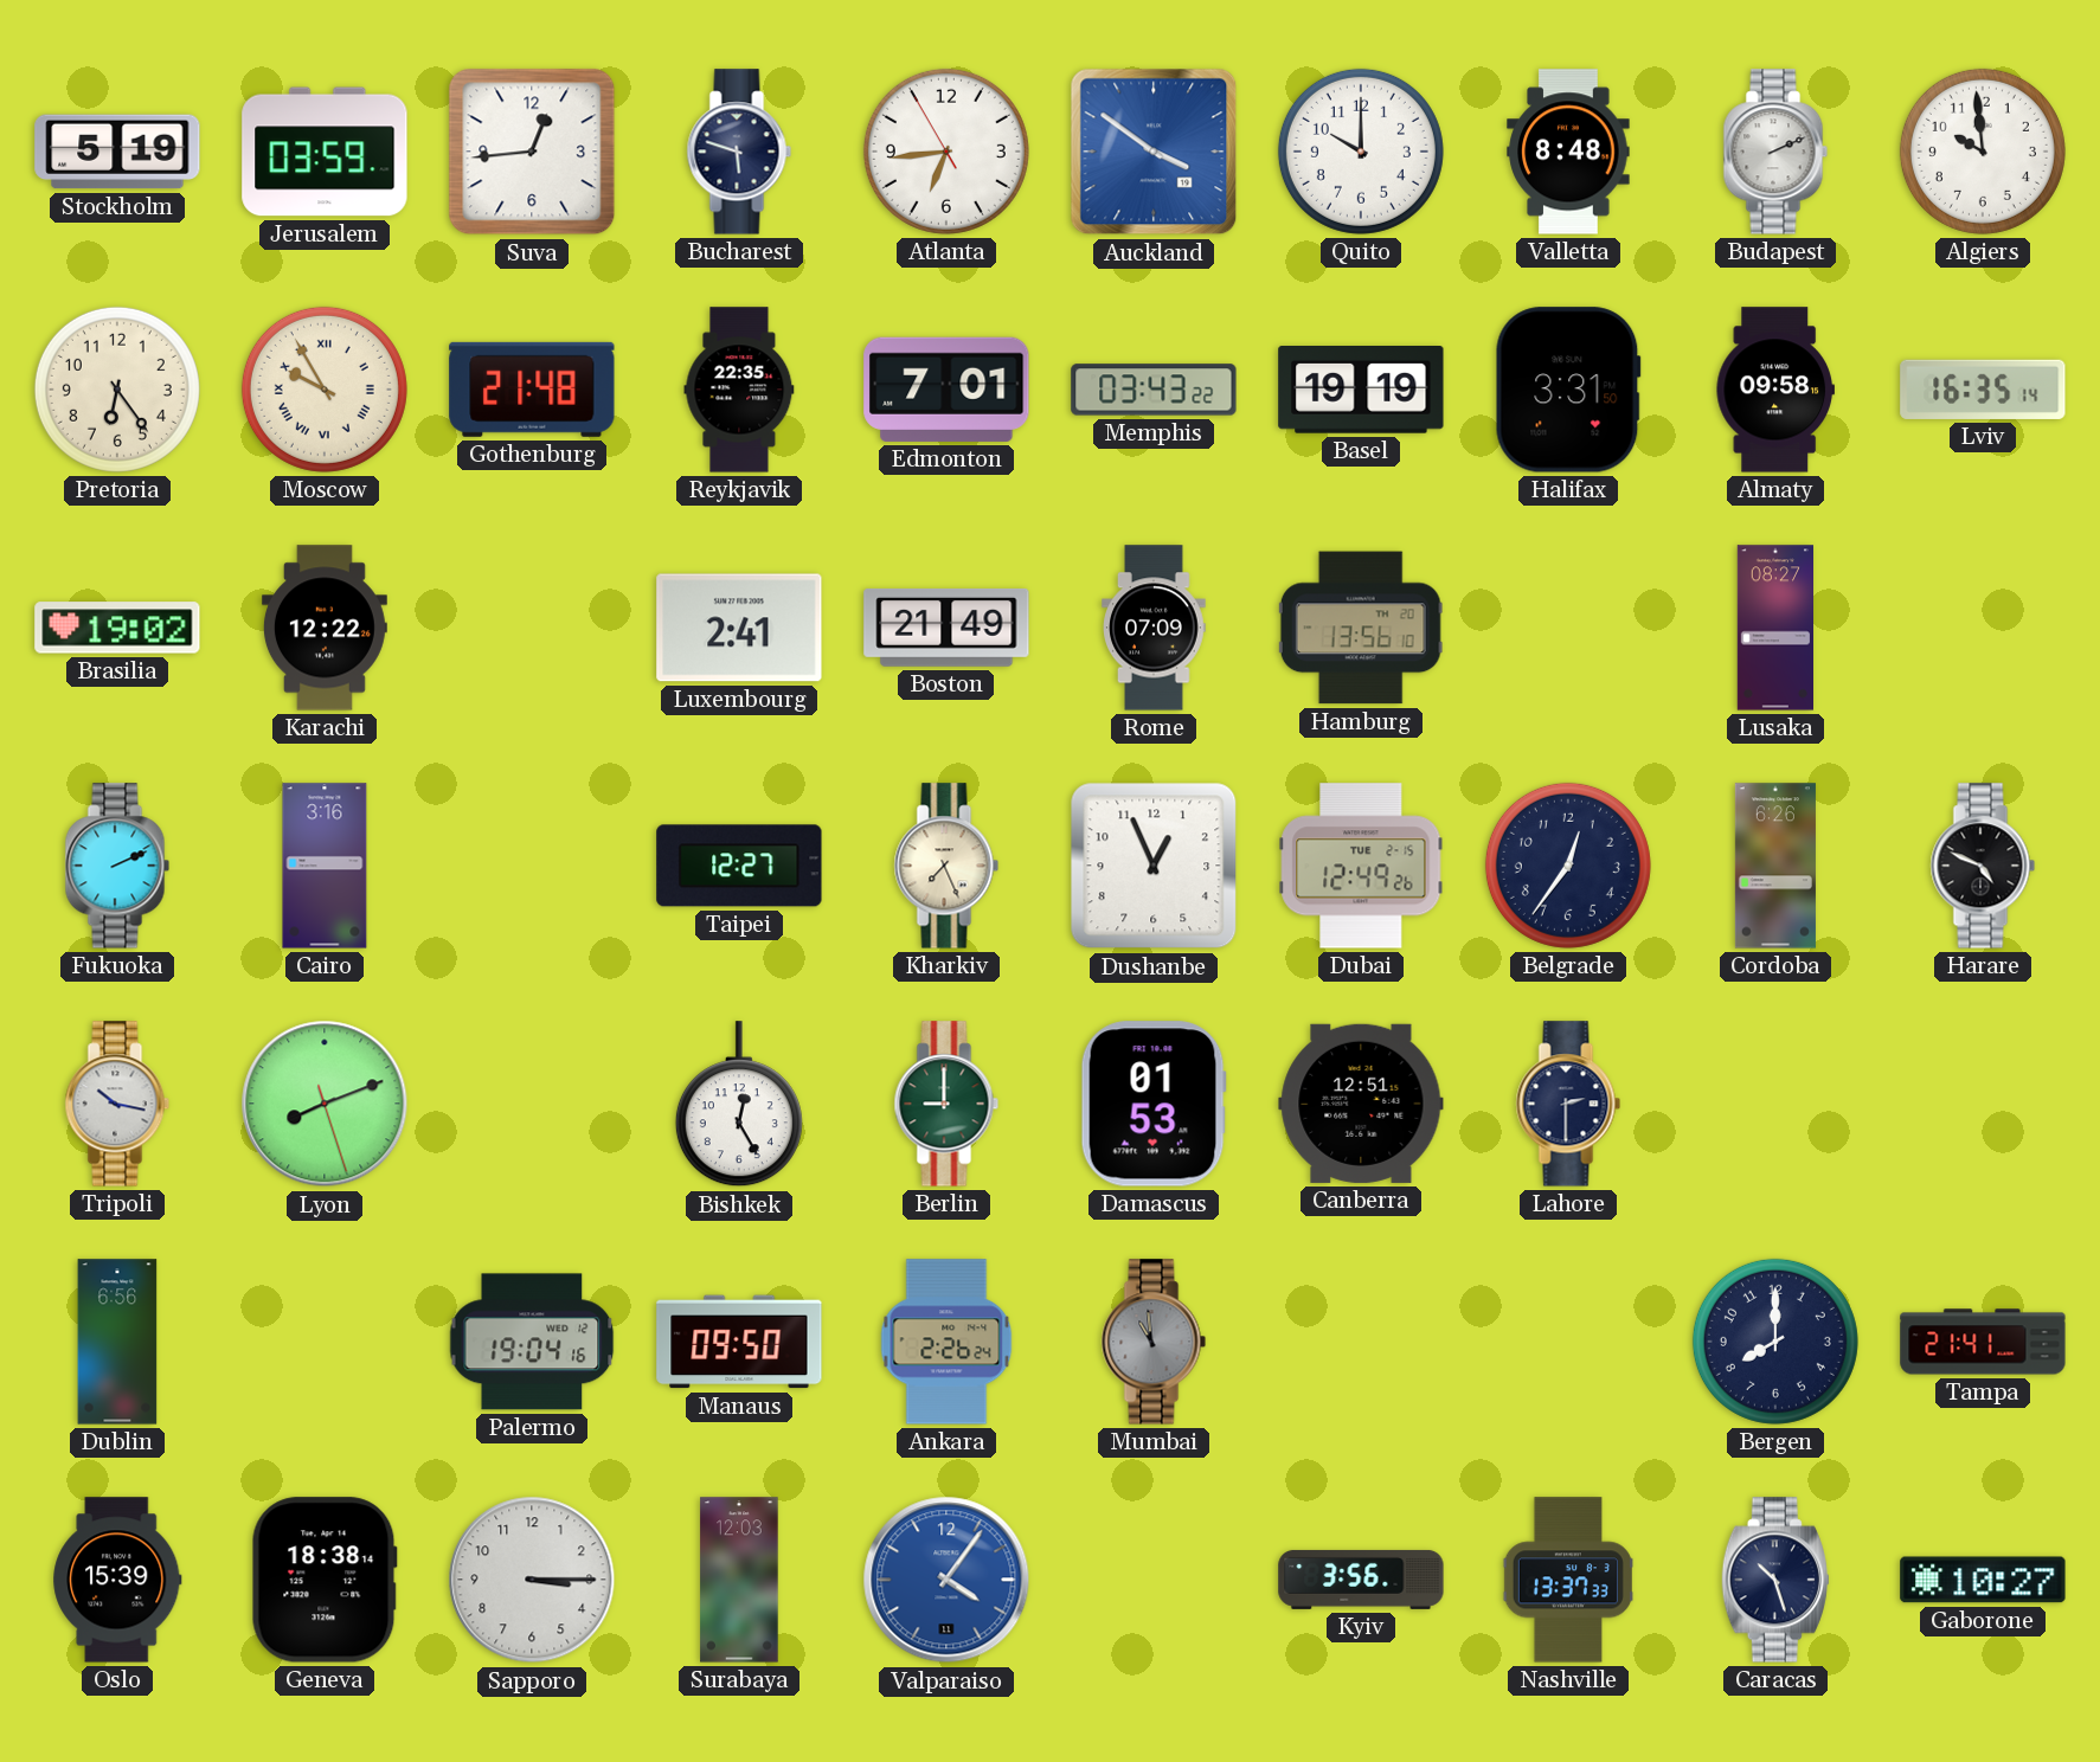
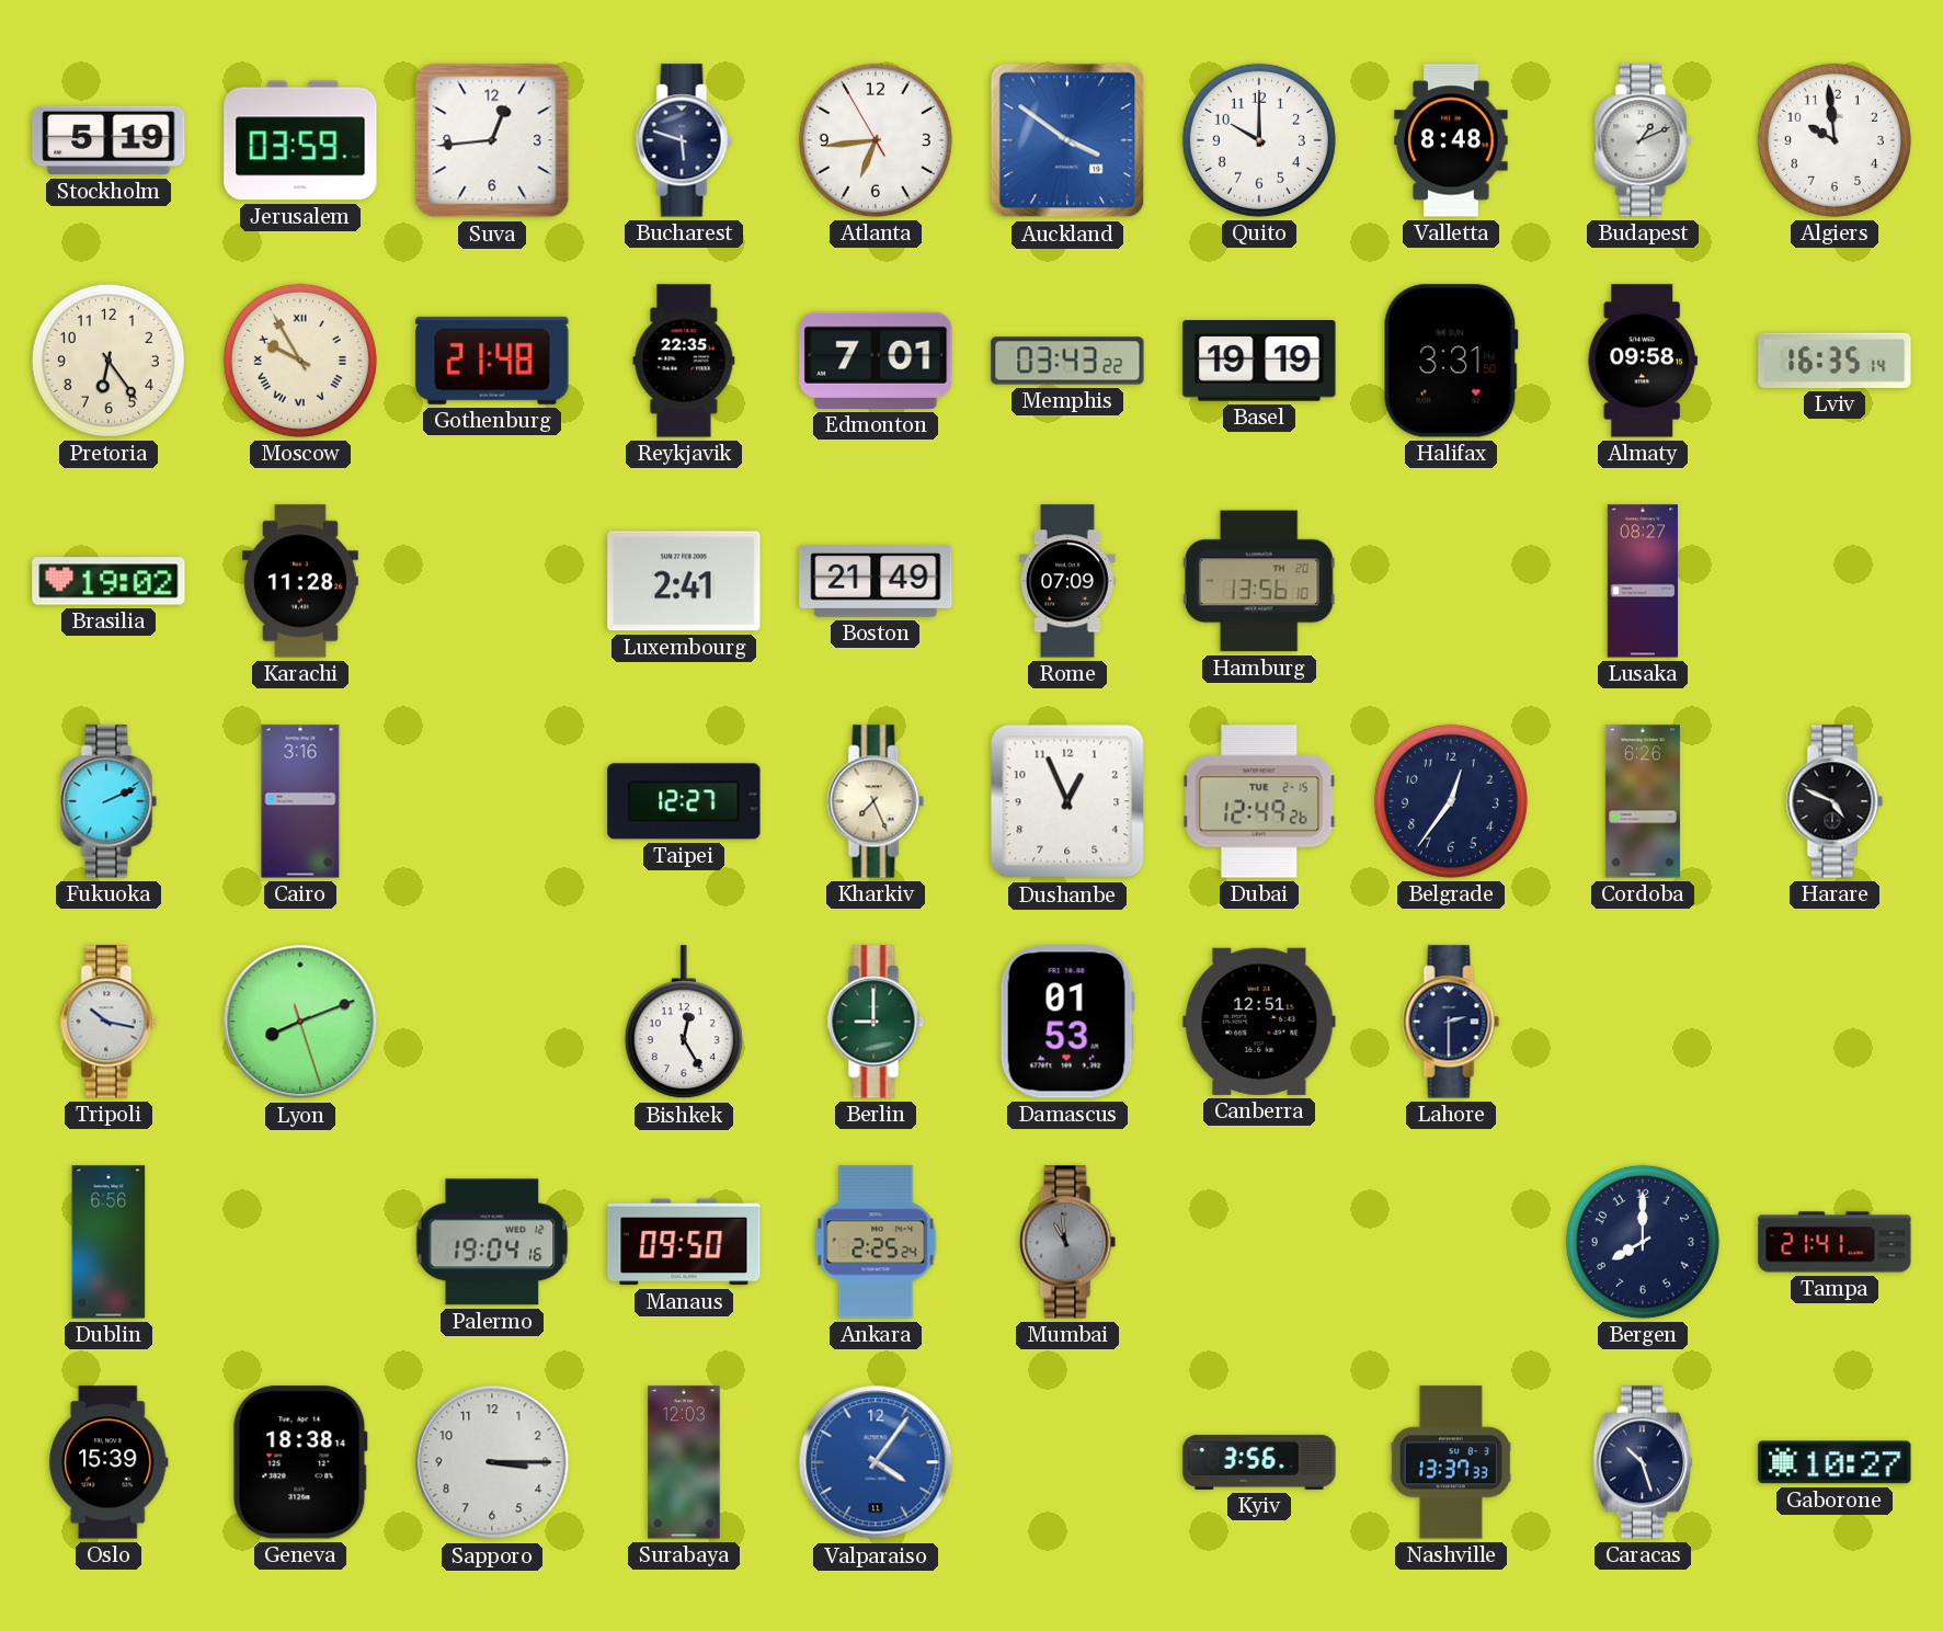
Budapest: 2:11 -> 1:11
Karachi: 12:22 -> 11:28
Ankara: 2:26 -> 2:25
